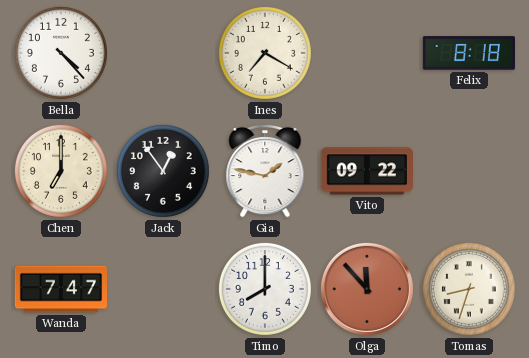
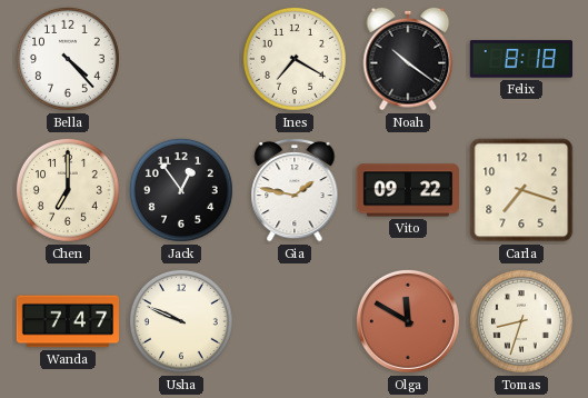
Noah: none -> 10:21
Carla: none -> 7:18
Usha: none -> 9:49
Timo: 8:00 -> none
Olga: 11:53 -> 11:50
